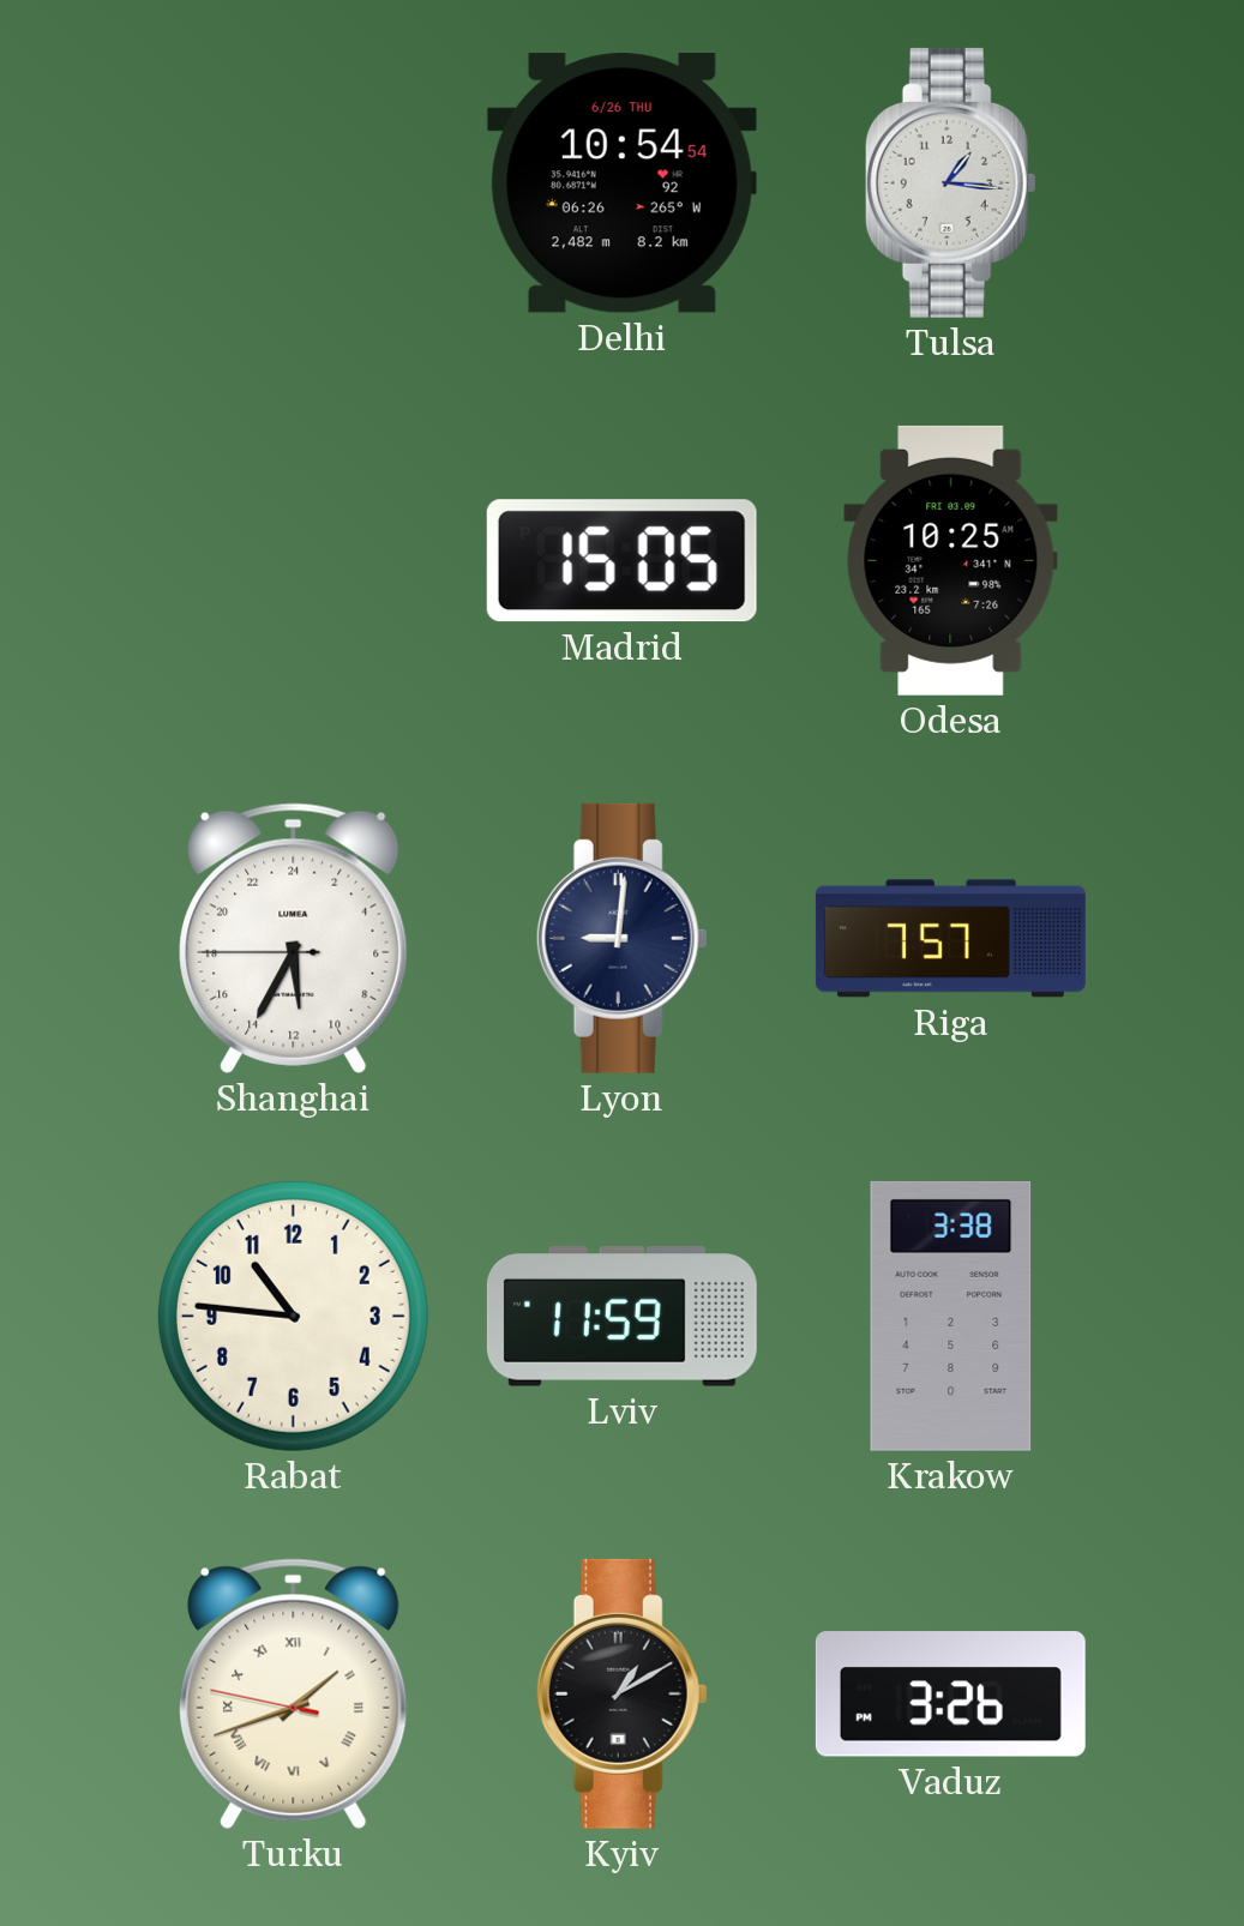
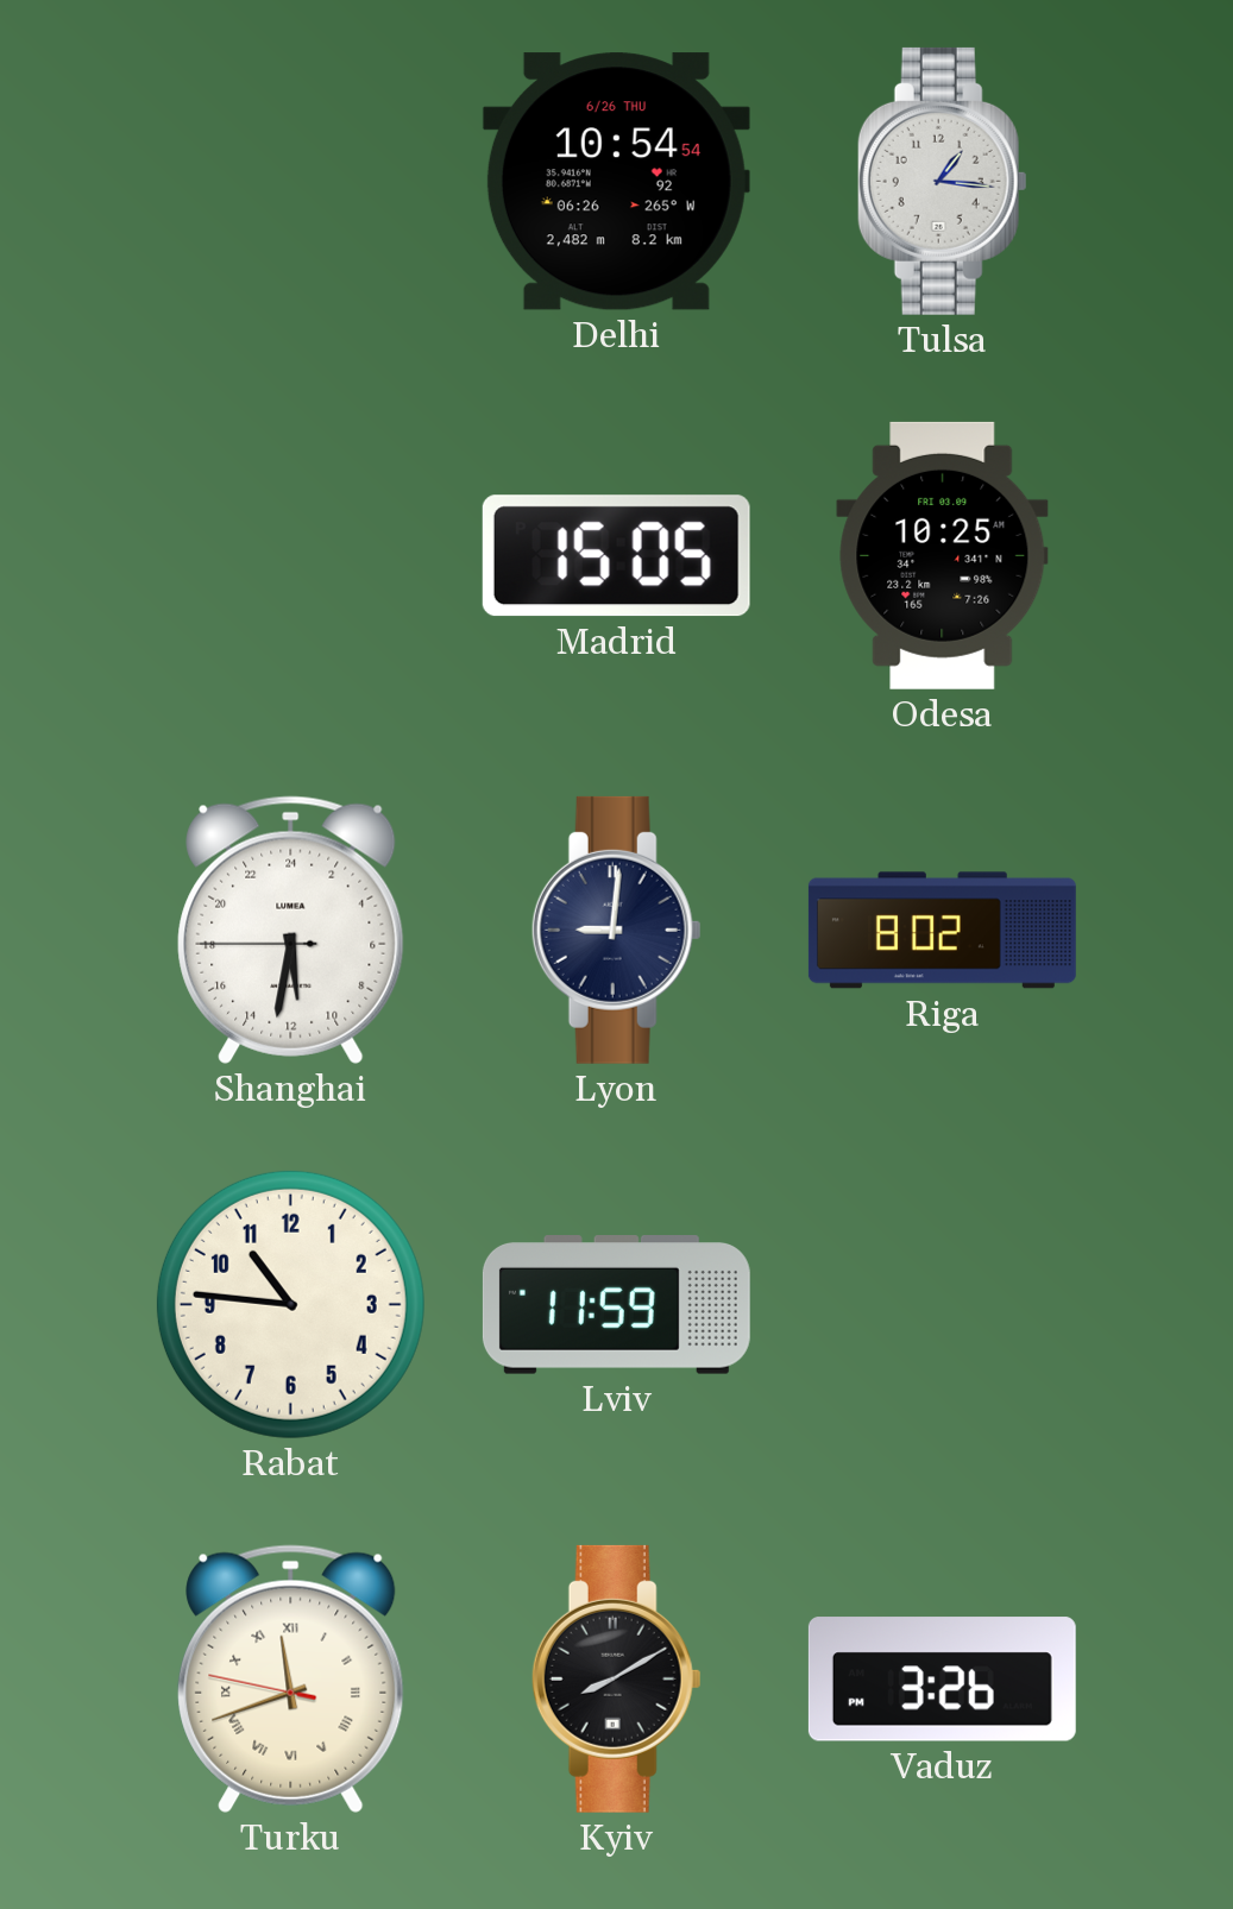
Shanghai: 11:34 -> 11:31
Riga: 7:57 -> 8:02
Krakow: 3:38 -> none
Turku: 1:41 -> 11:41
Kyiv: 1:10 -> 8:10
